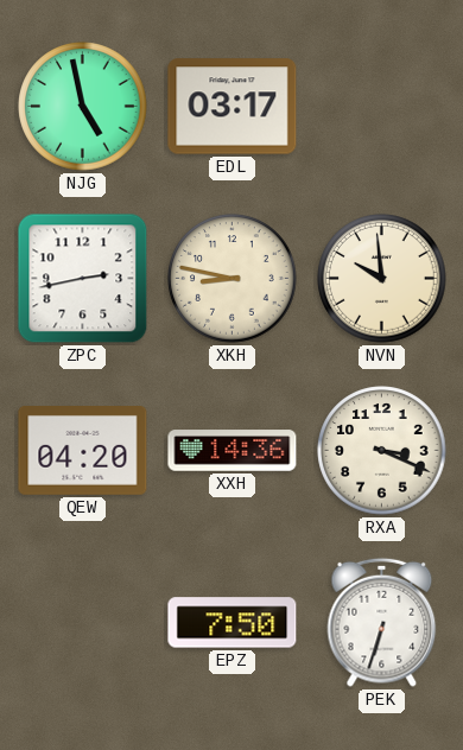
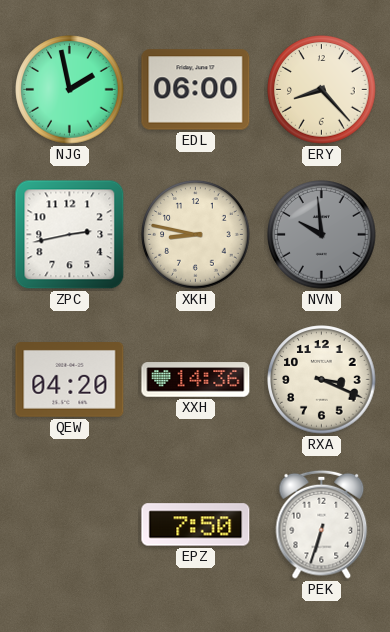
NJG: 4:58 -> 1:58
EDL: 03:17 -> 06:00
ERY: none -> 8:23
NVN dial: cream -> grey
